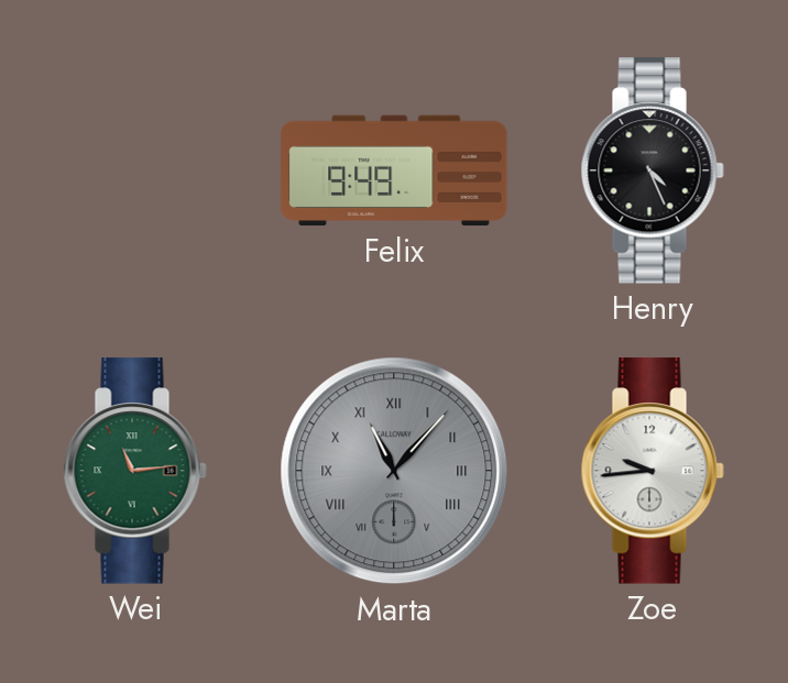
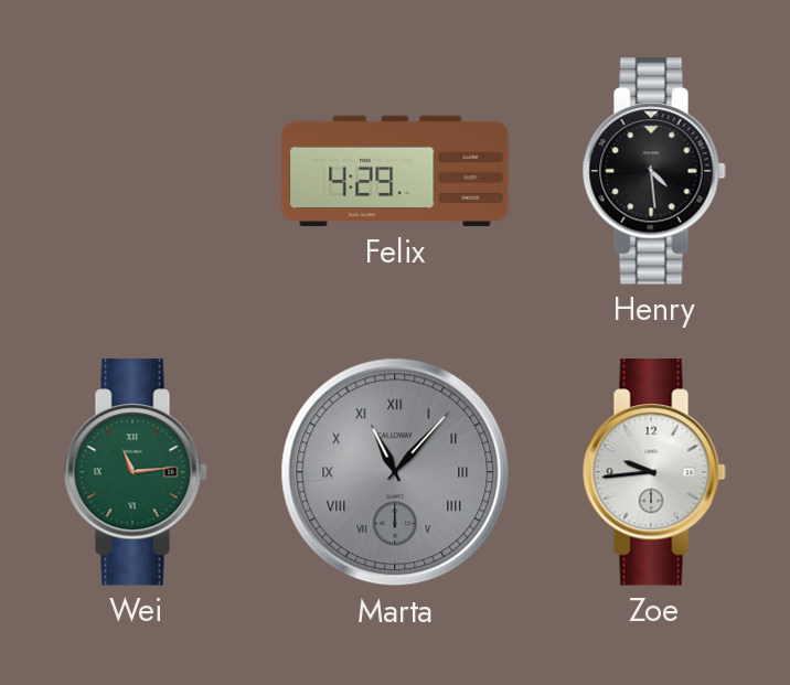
Felix: 9:49 -> 4:29
Henry: 4:26 -> 4:29
